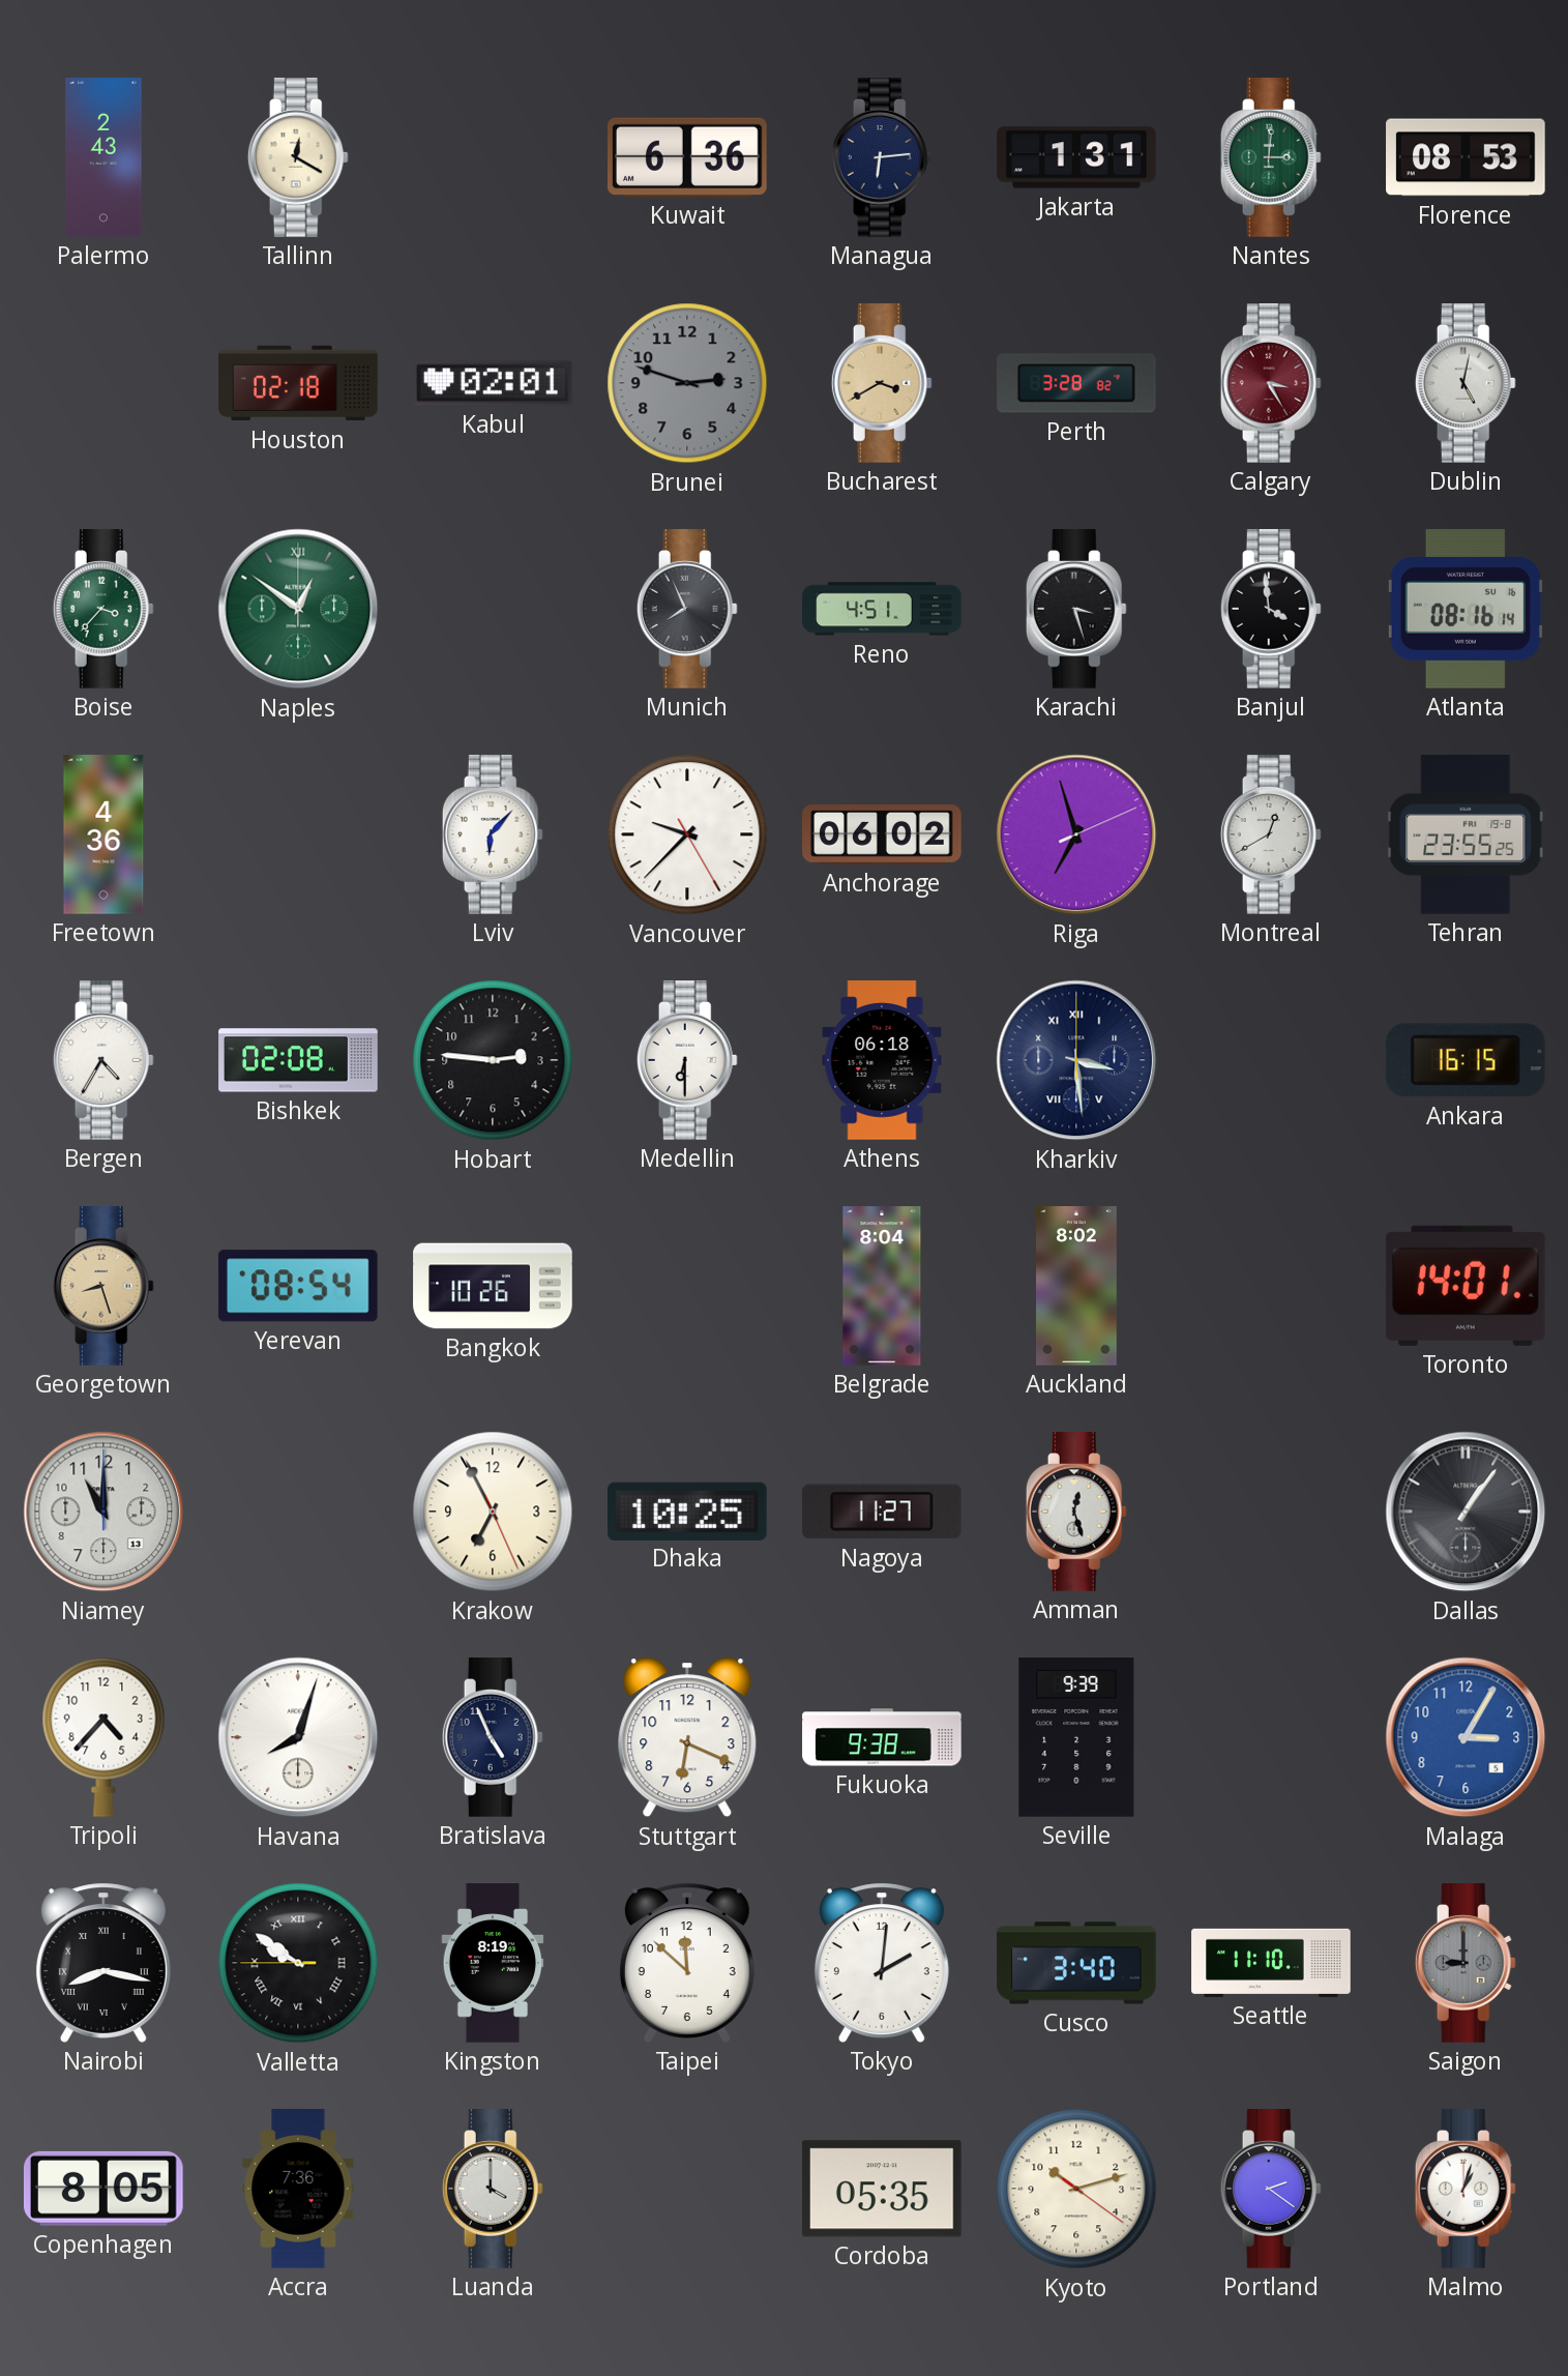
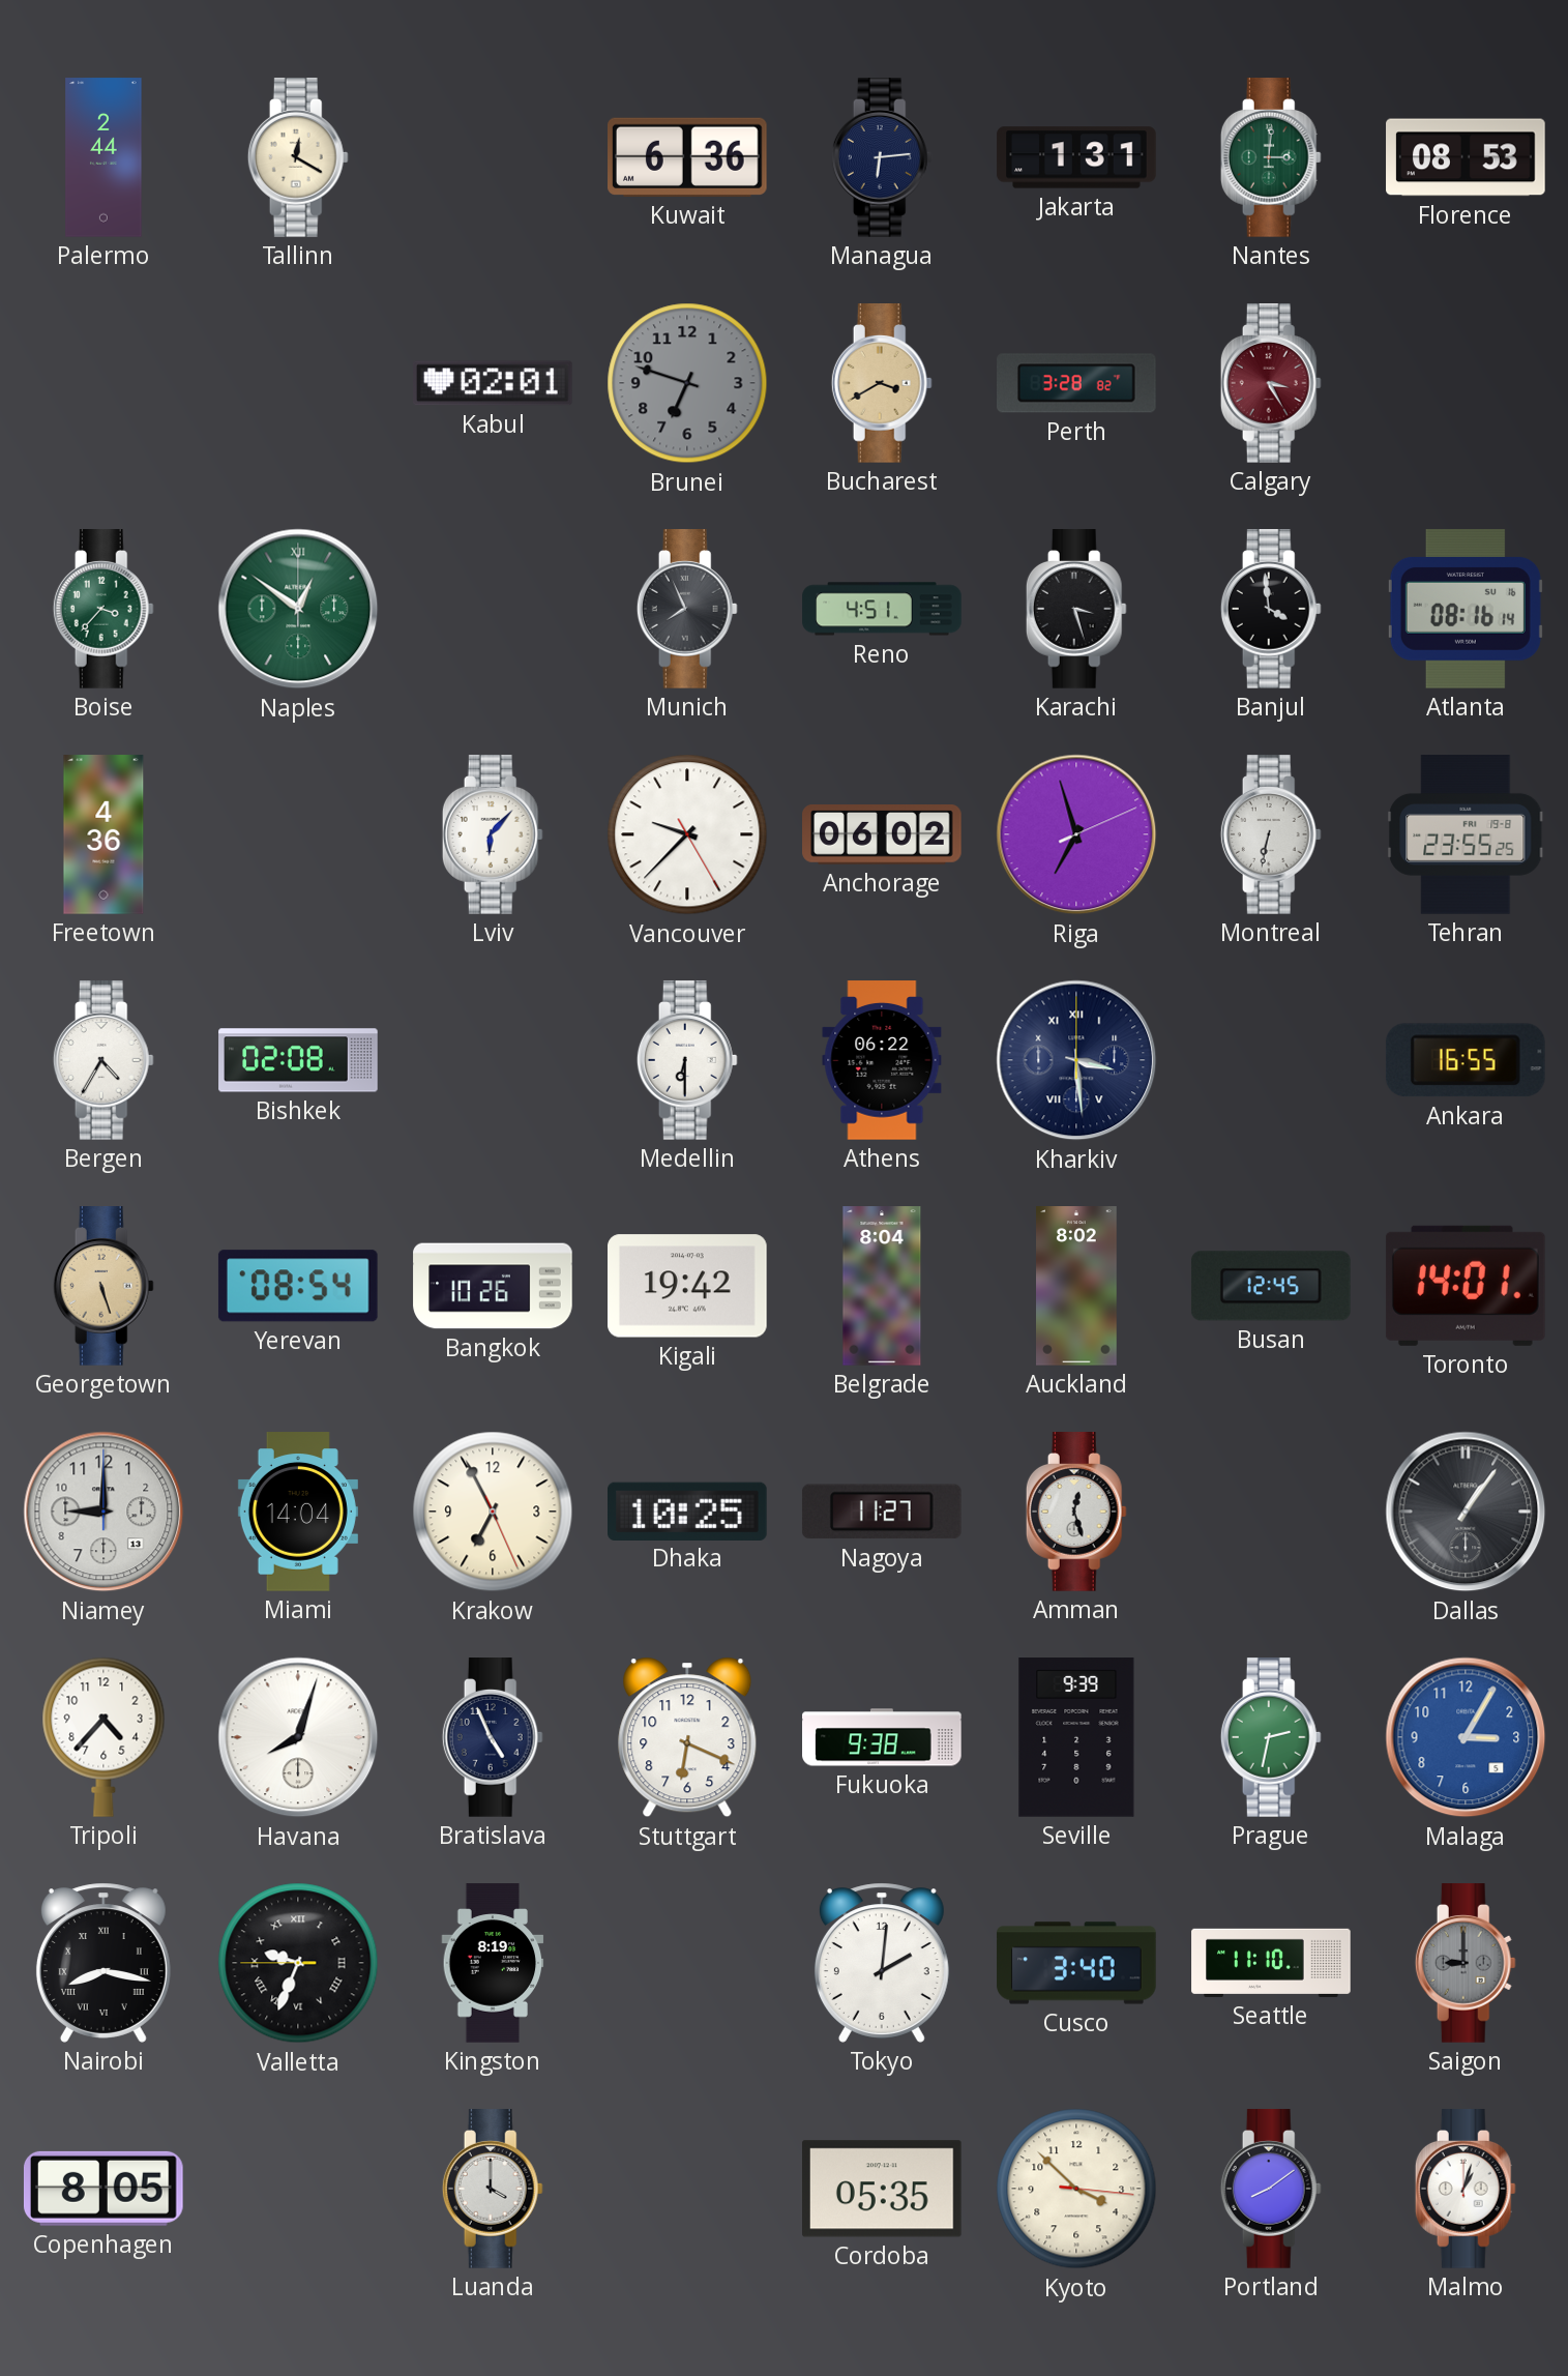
Palermo: 2:43 -> 2:44
Houston: 02:18 -> none
Brunei: 2:48 -> 6:48
Dublin: 5:02 -> none
Montreal: 12:40 -> 6:32
Hobart: 2:46 -> none
Athens: 06:18 -> 06:22
Ankara: 16:15 -> 16:55
Georgetown: 8:27 -> 5:27
Kigali: none -> 19:42
Busan: none -> 12:45
Niamey: 11:00 -> 9:00
Miami: none -> 14:04
Prague: none -> 2:32
Valletta: 9:50 -> 9:33
Taipei: 11:52 -> none
Accra: 7:36 -> none
Kyoto: 10:12 -> 3:52
Portland: 2:21 -> 8:09
